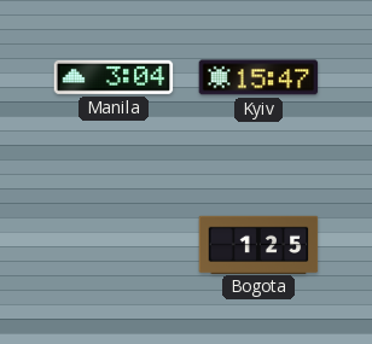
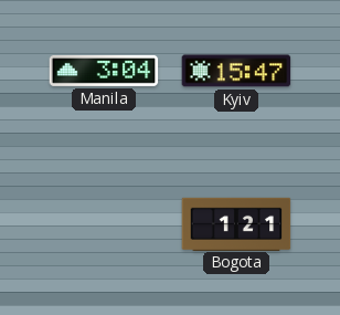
Bogota: 1:25 -> 1:21
